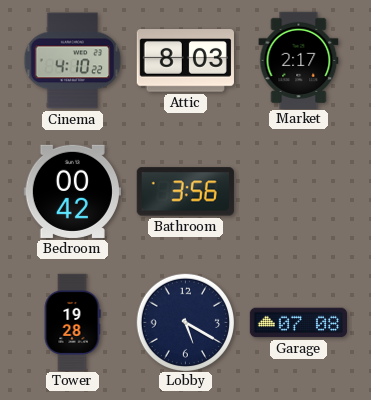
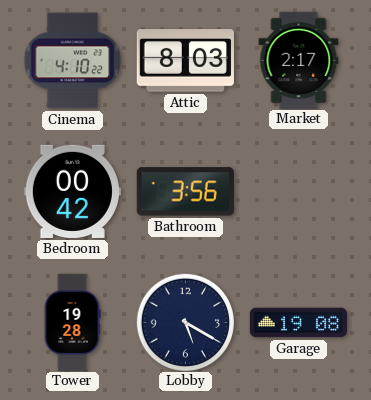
Garage: 07:08 -> 19:08
